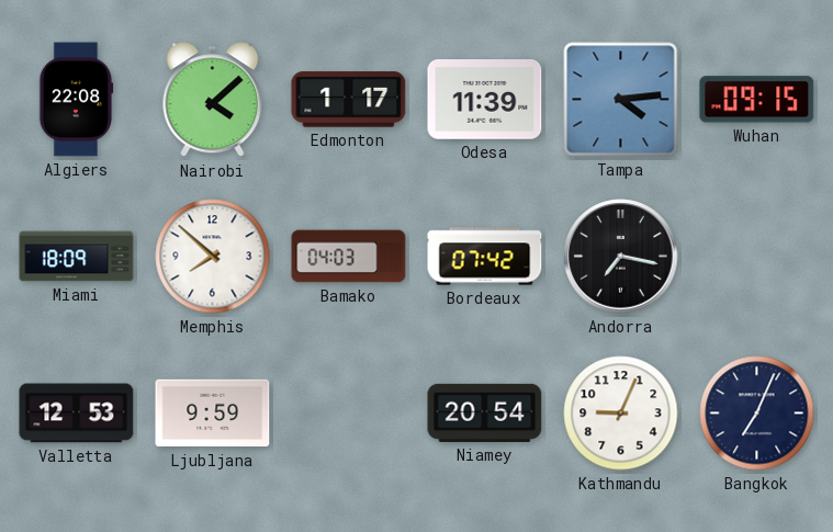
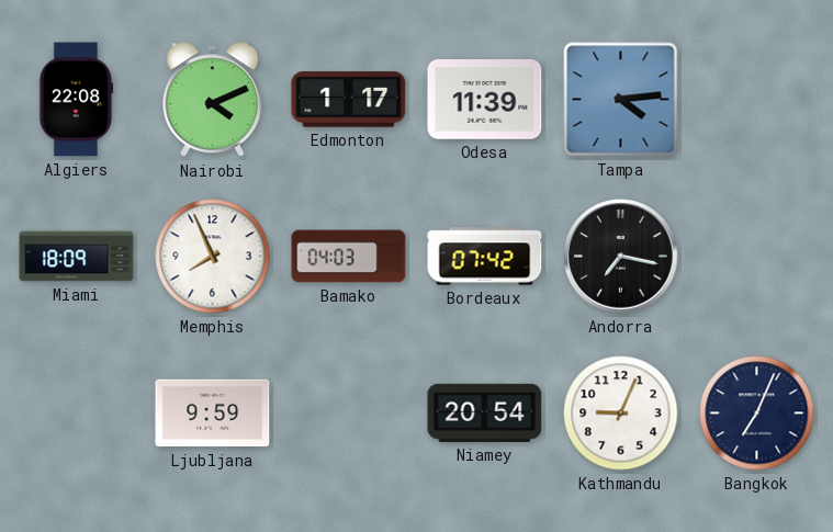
Nairobi: 4:08 -> 4:11
Wuhan: 09:15 -> none
Memphis: 7:52 -> 7:56
Valletta: 12:53 -> none
